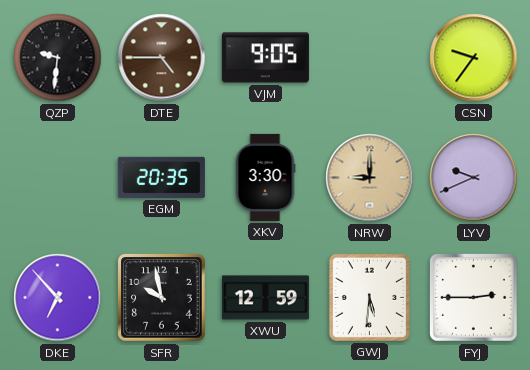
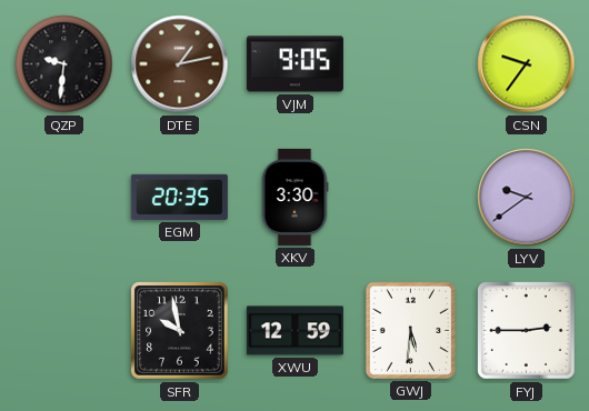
DTE: 4:45 -> 1:13
NRW: 9:00 -> none
LYV: 9:41 -> 9:39
DKE: 6:53 -> none
